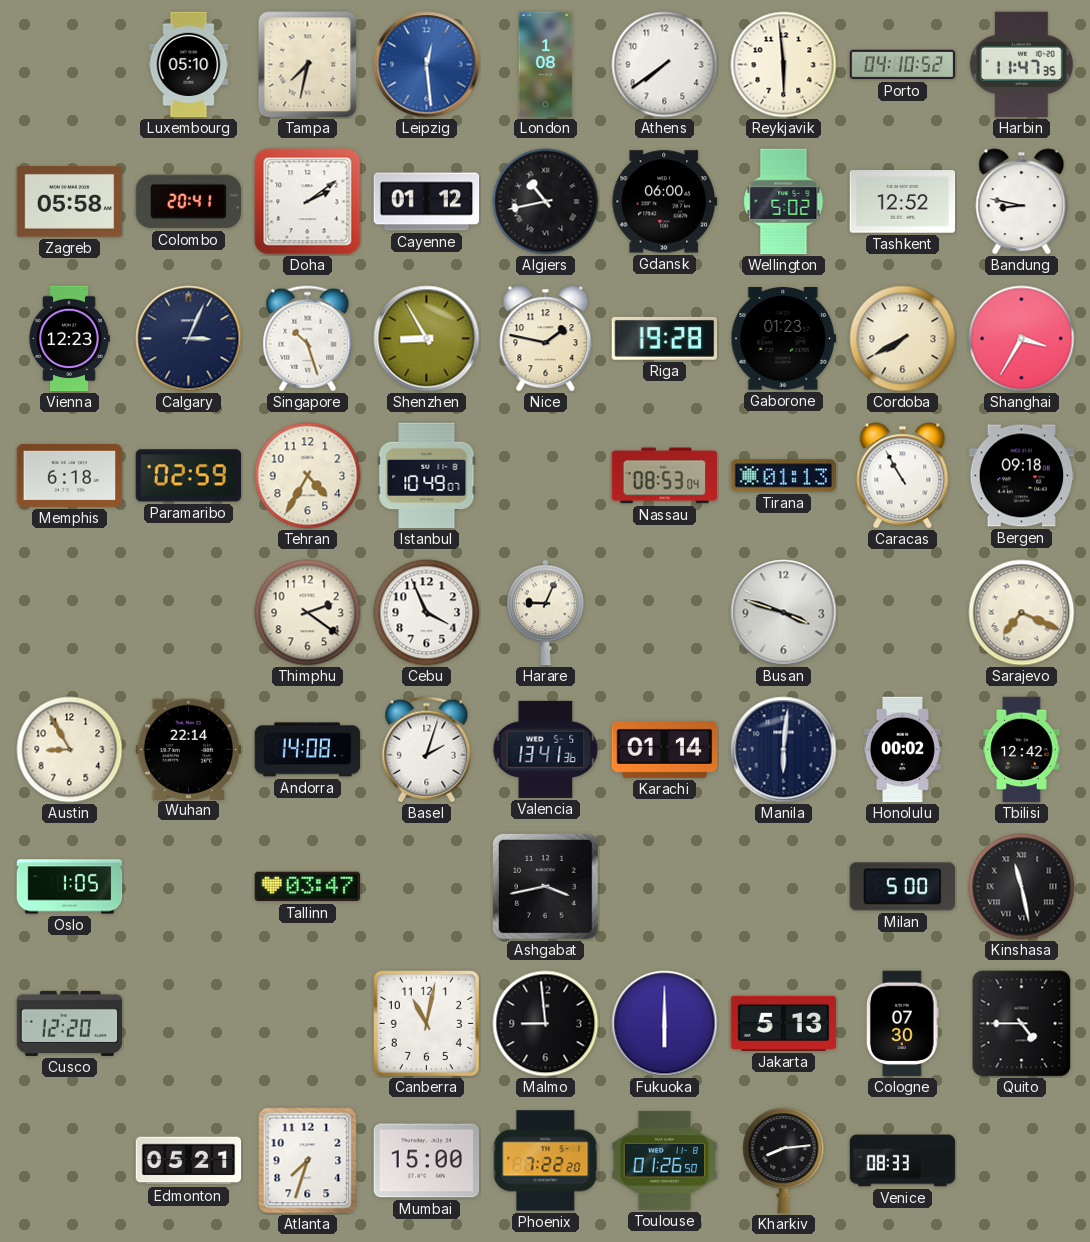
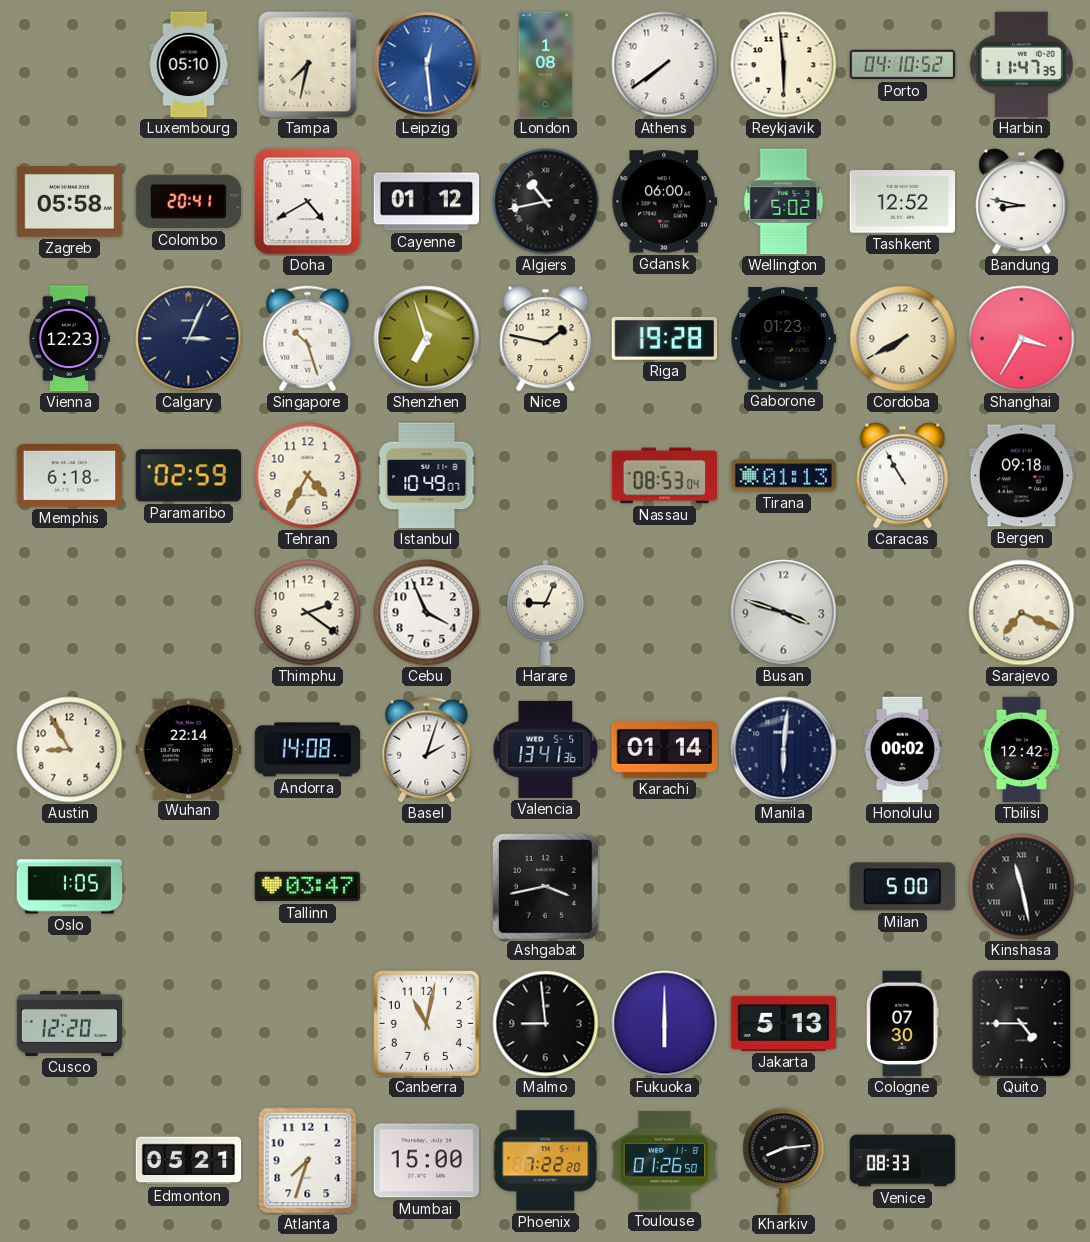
Doha: 2:09 -> 4:40
Shenzhen: 8:55 -> 6:57
